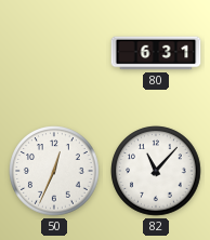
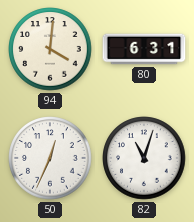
94: none -> 4:01
82: 11:07 -> 11:03
